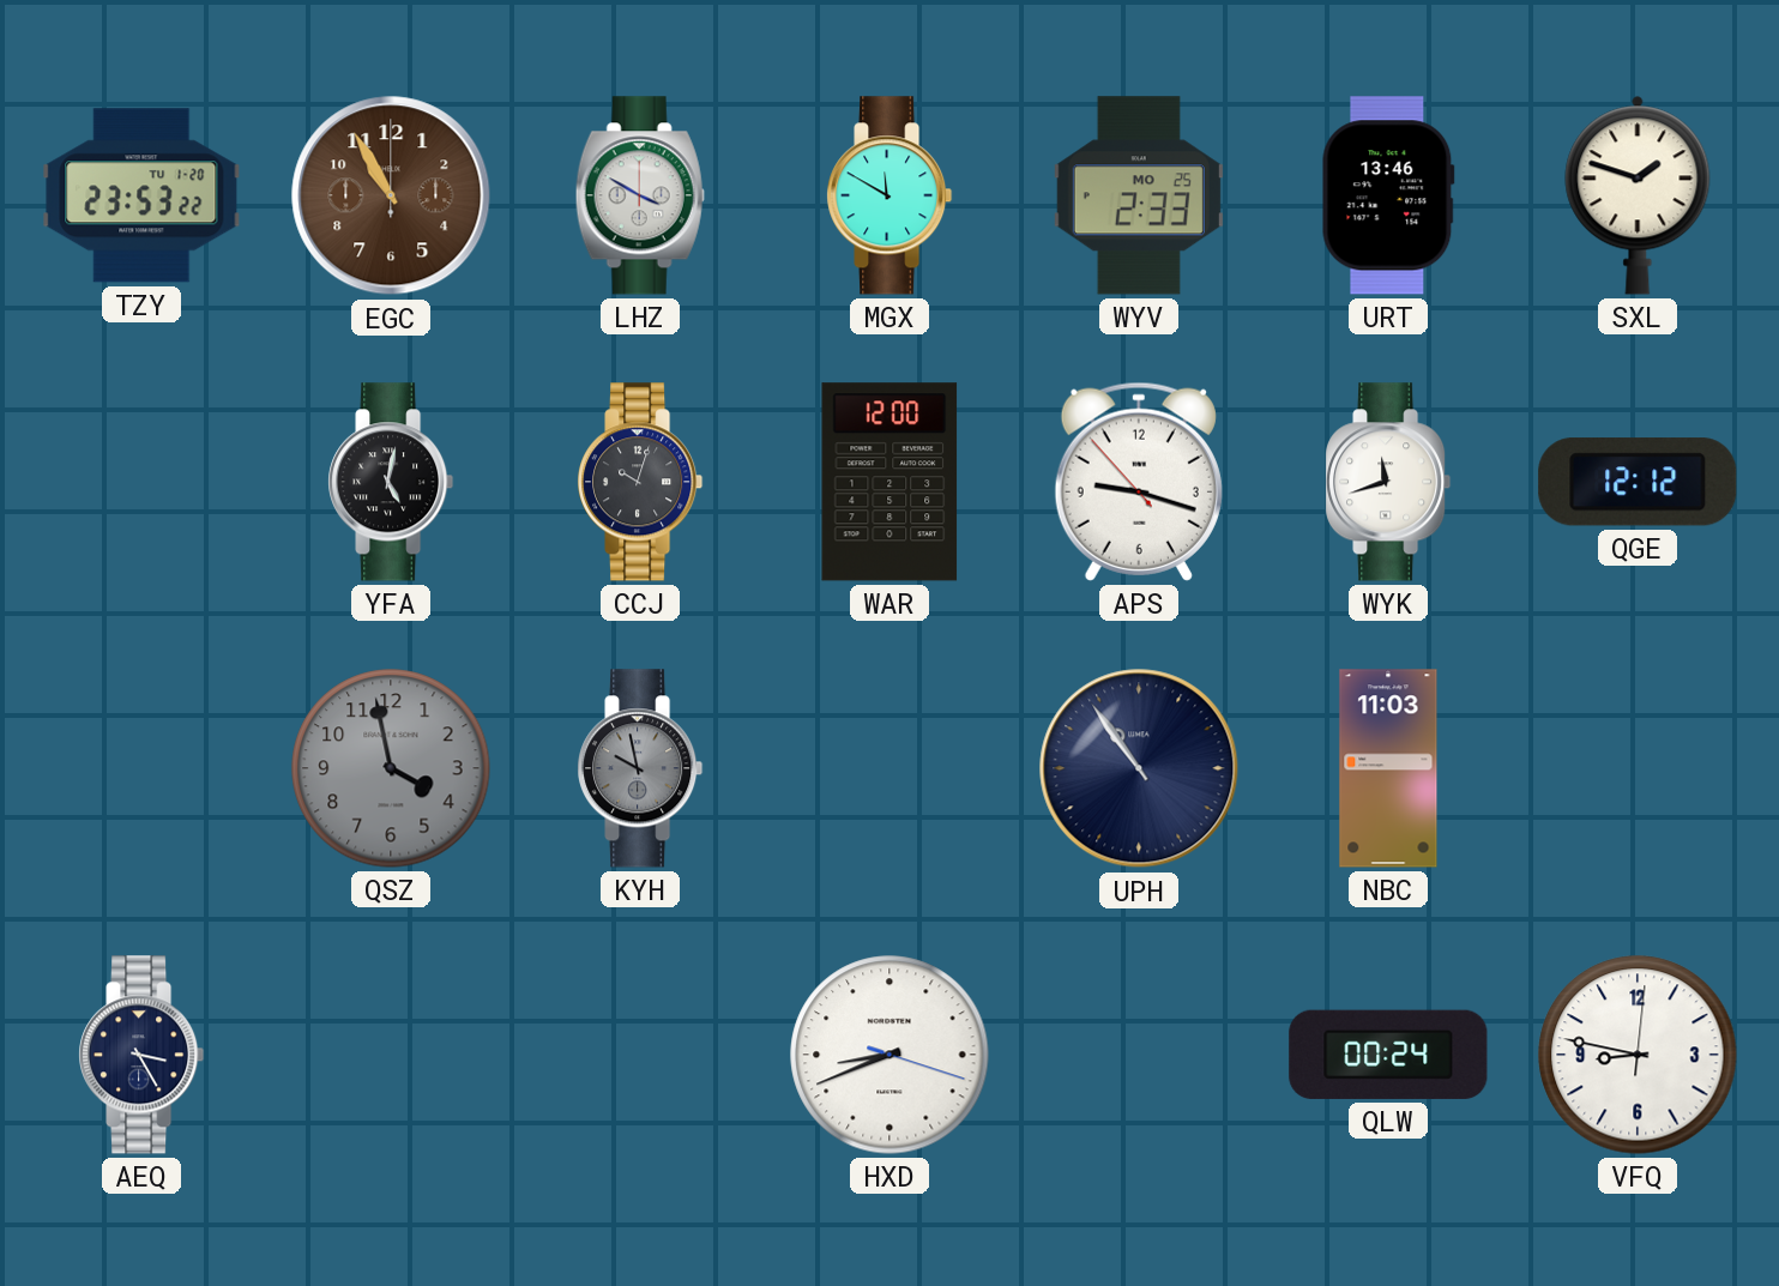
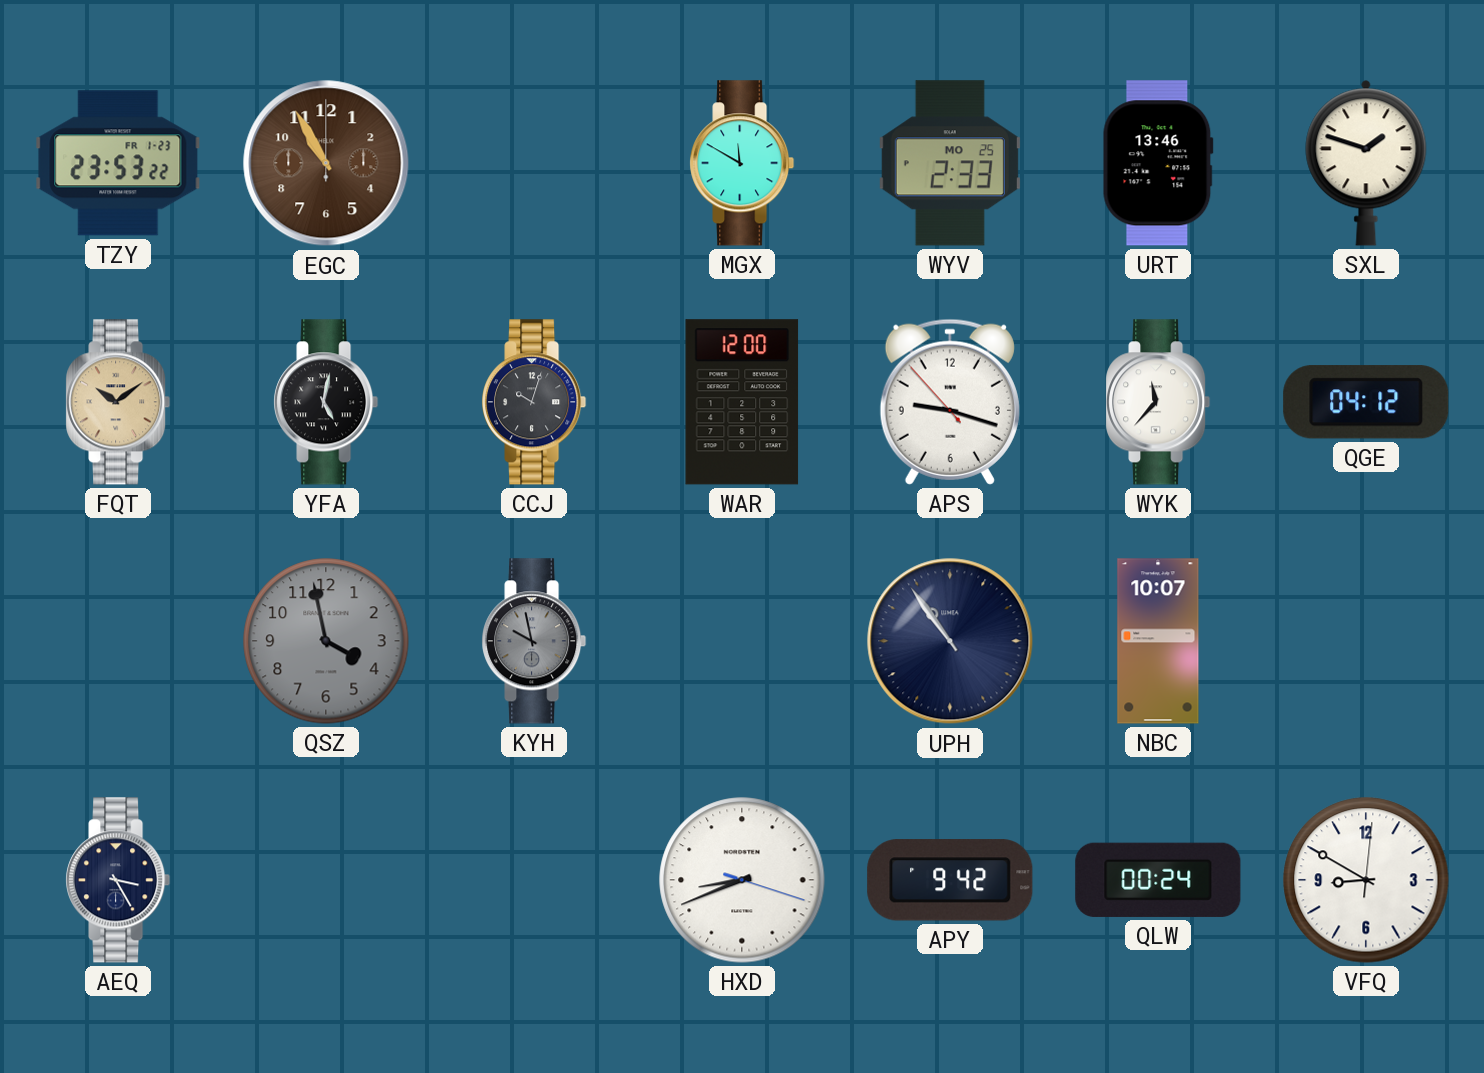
TZY date: TU 1-20 -> FR 1-23
LHZ: 3:50 -> none
FQT: none -> 10:09
WYK: 11:42 -> 11:37
QGE: 12:12 -> 04:12
NBC: 11:03 -> 10:07
APY: none -> 9:42
VFQ: 8:47 -> 8:50
